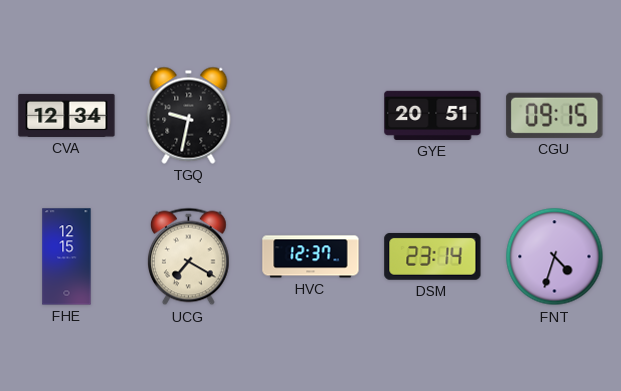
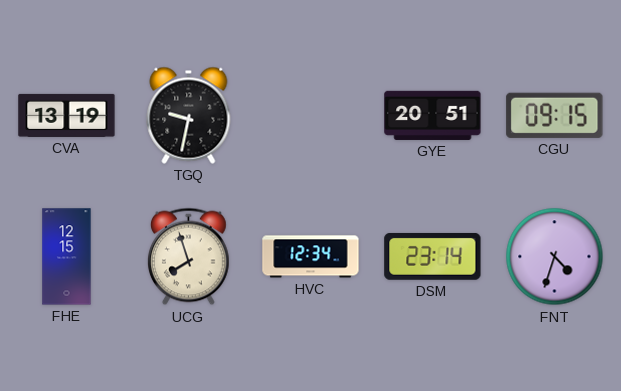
CVA: 12:34 -> 13:19
UCG: 7:20 -> 7:57
HVC: 12:37 -> 12:34
